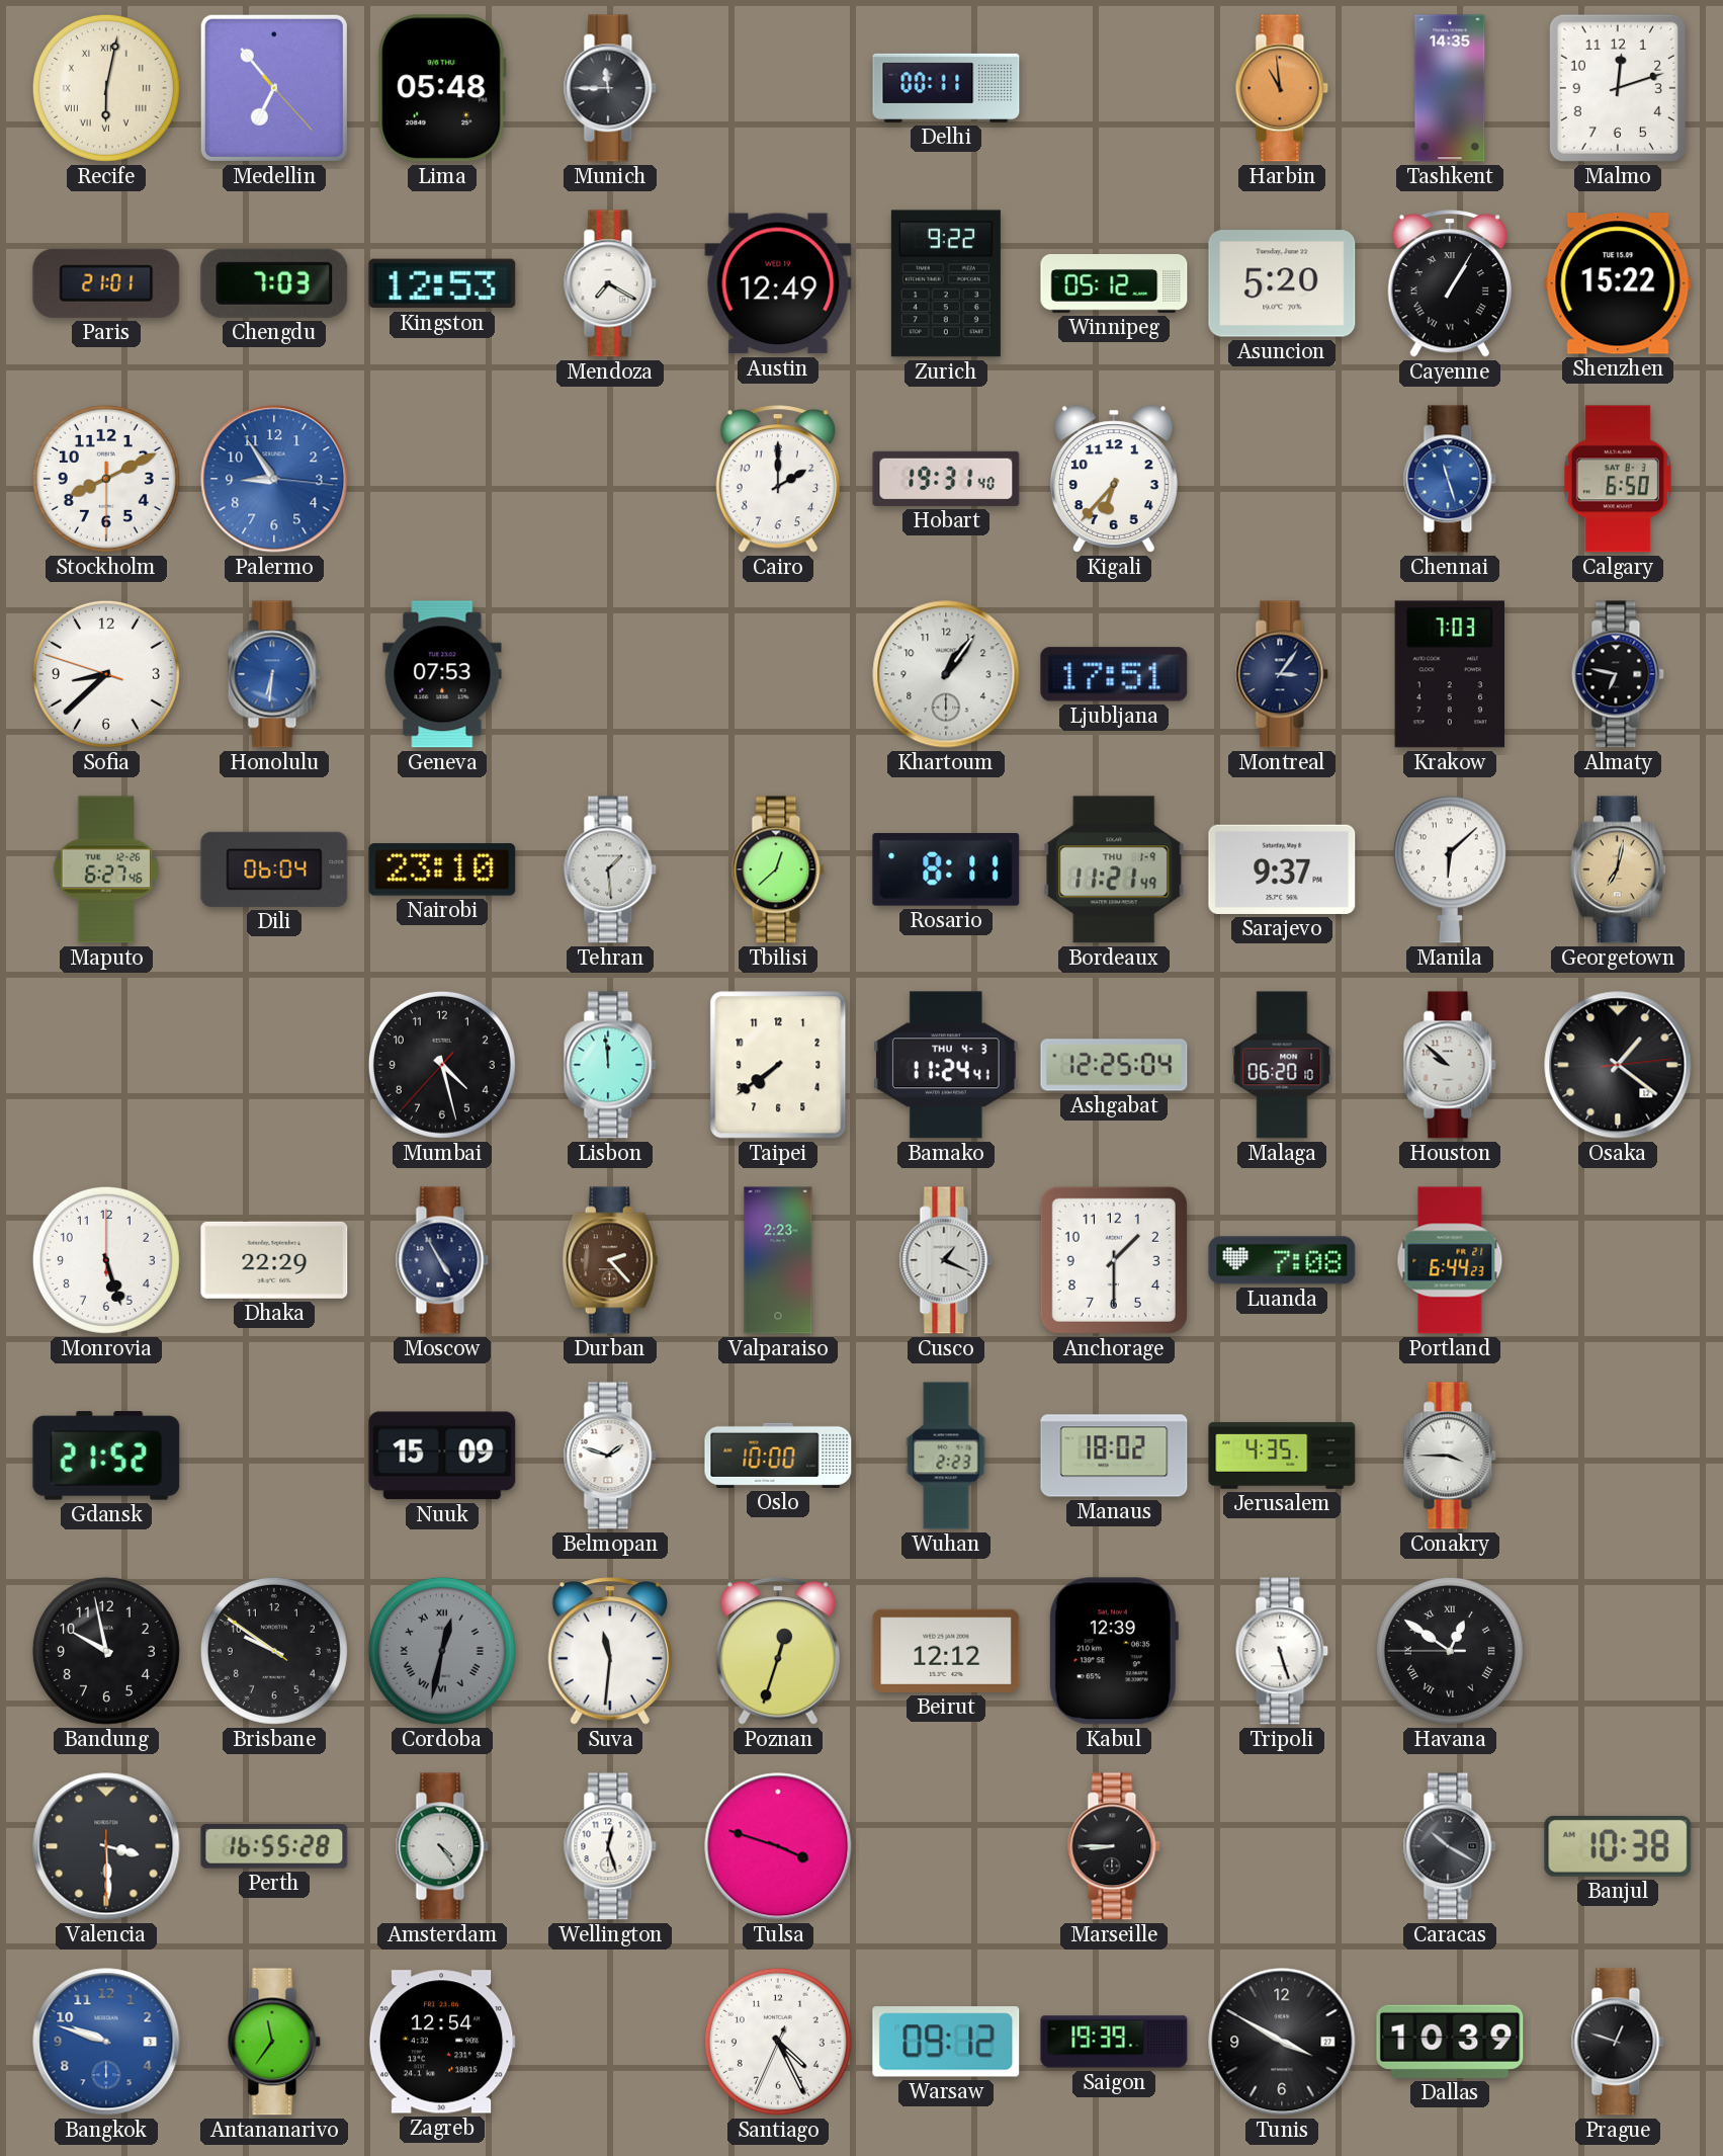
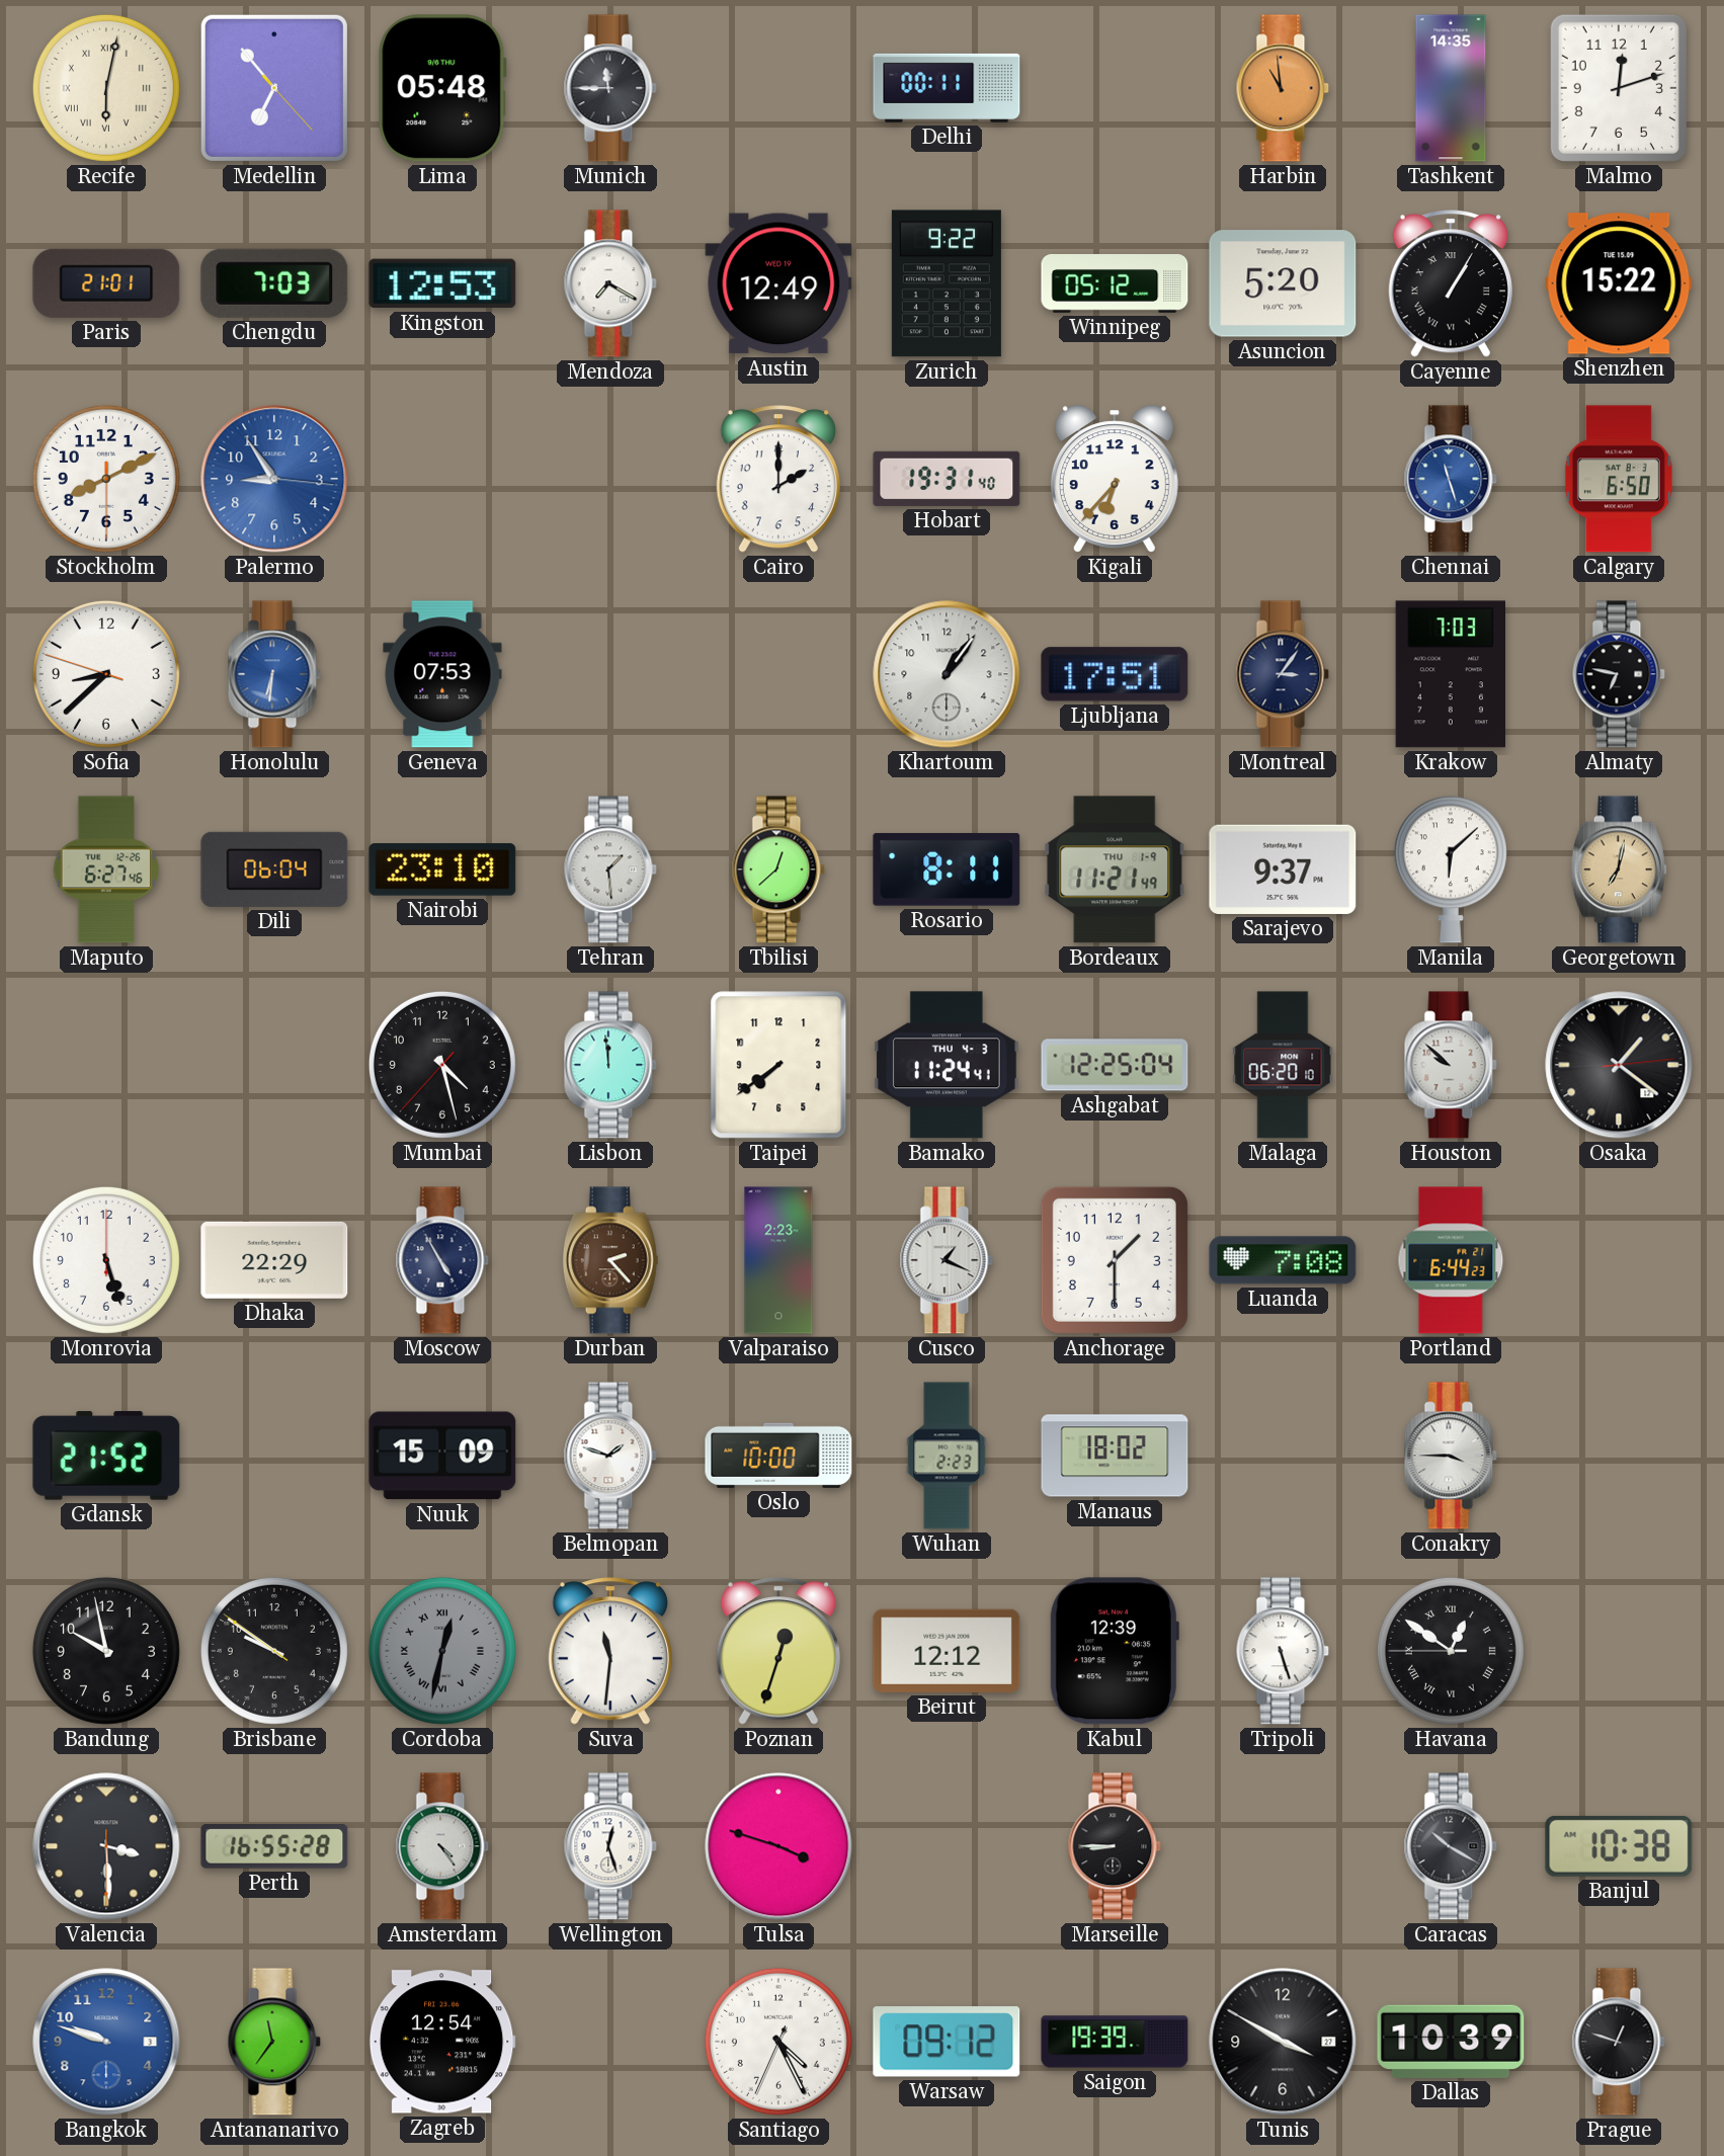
Jerusalem: 4:35 -> none
